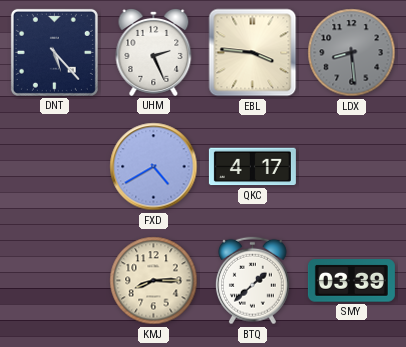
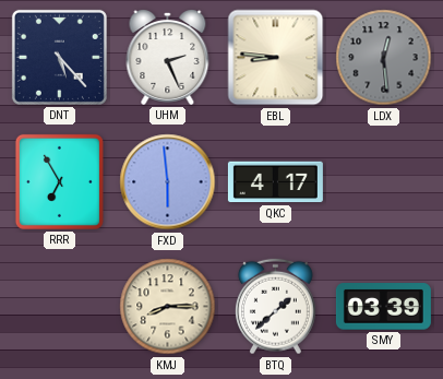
EBL: 3:46 -> 8:46
LDX: 8:29 -> 12:29
RRR: none -> 6:55
FXD: 4:40 -> 5:59
